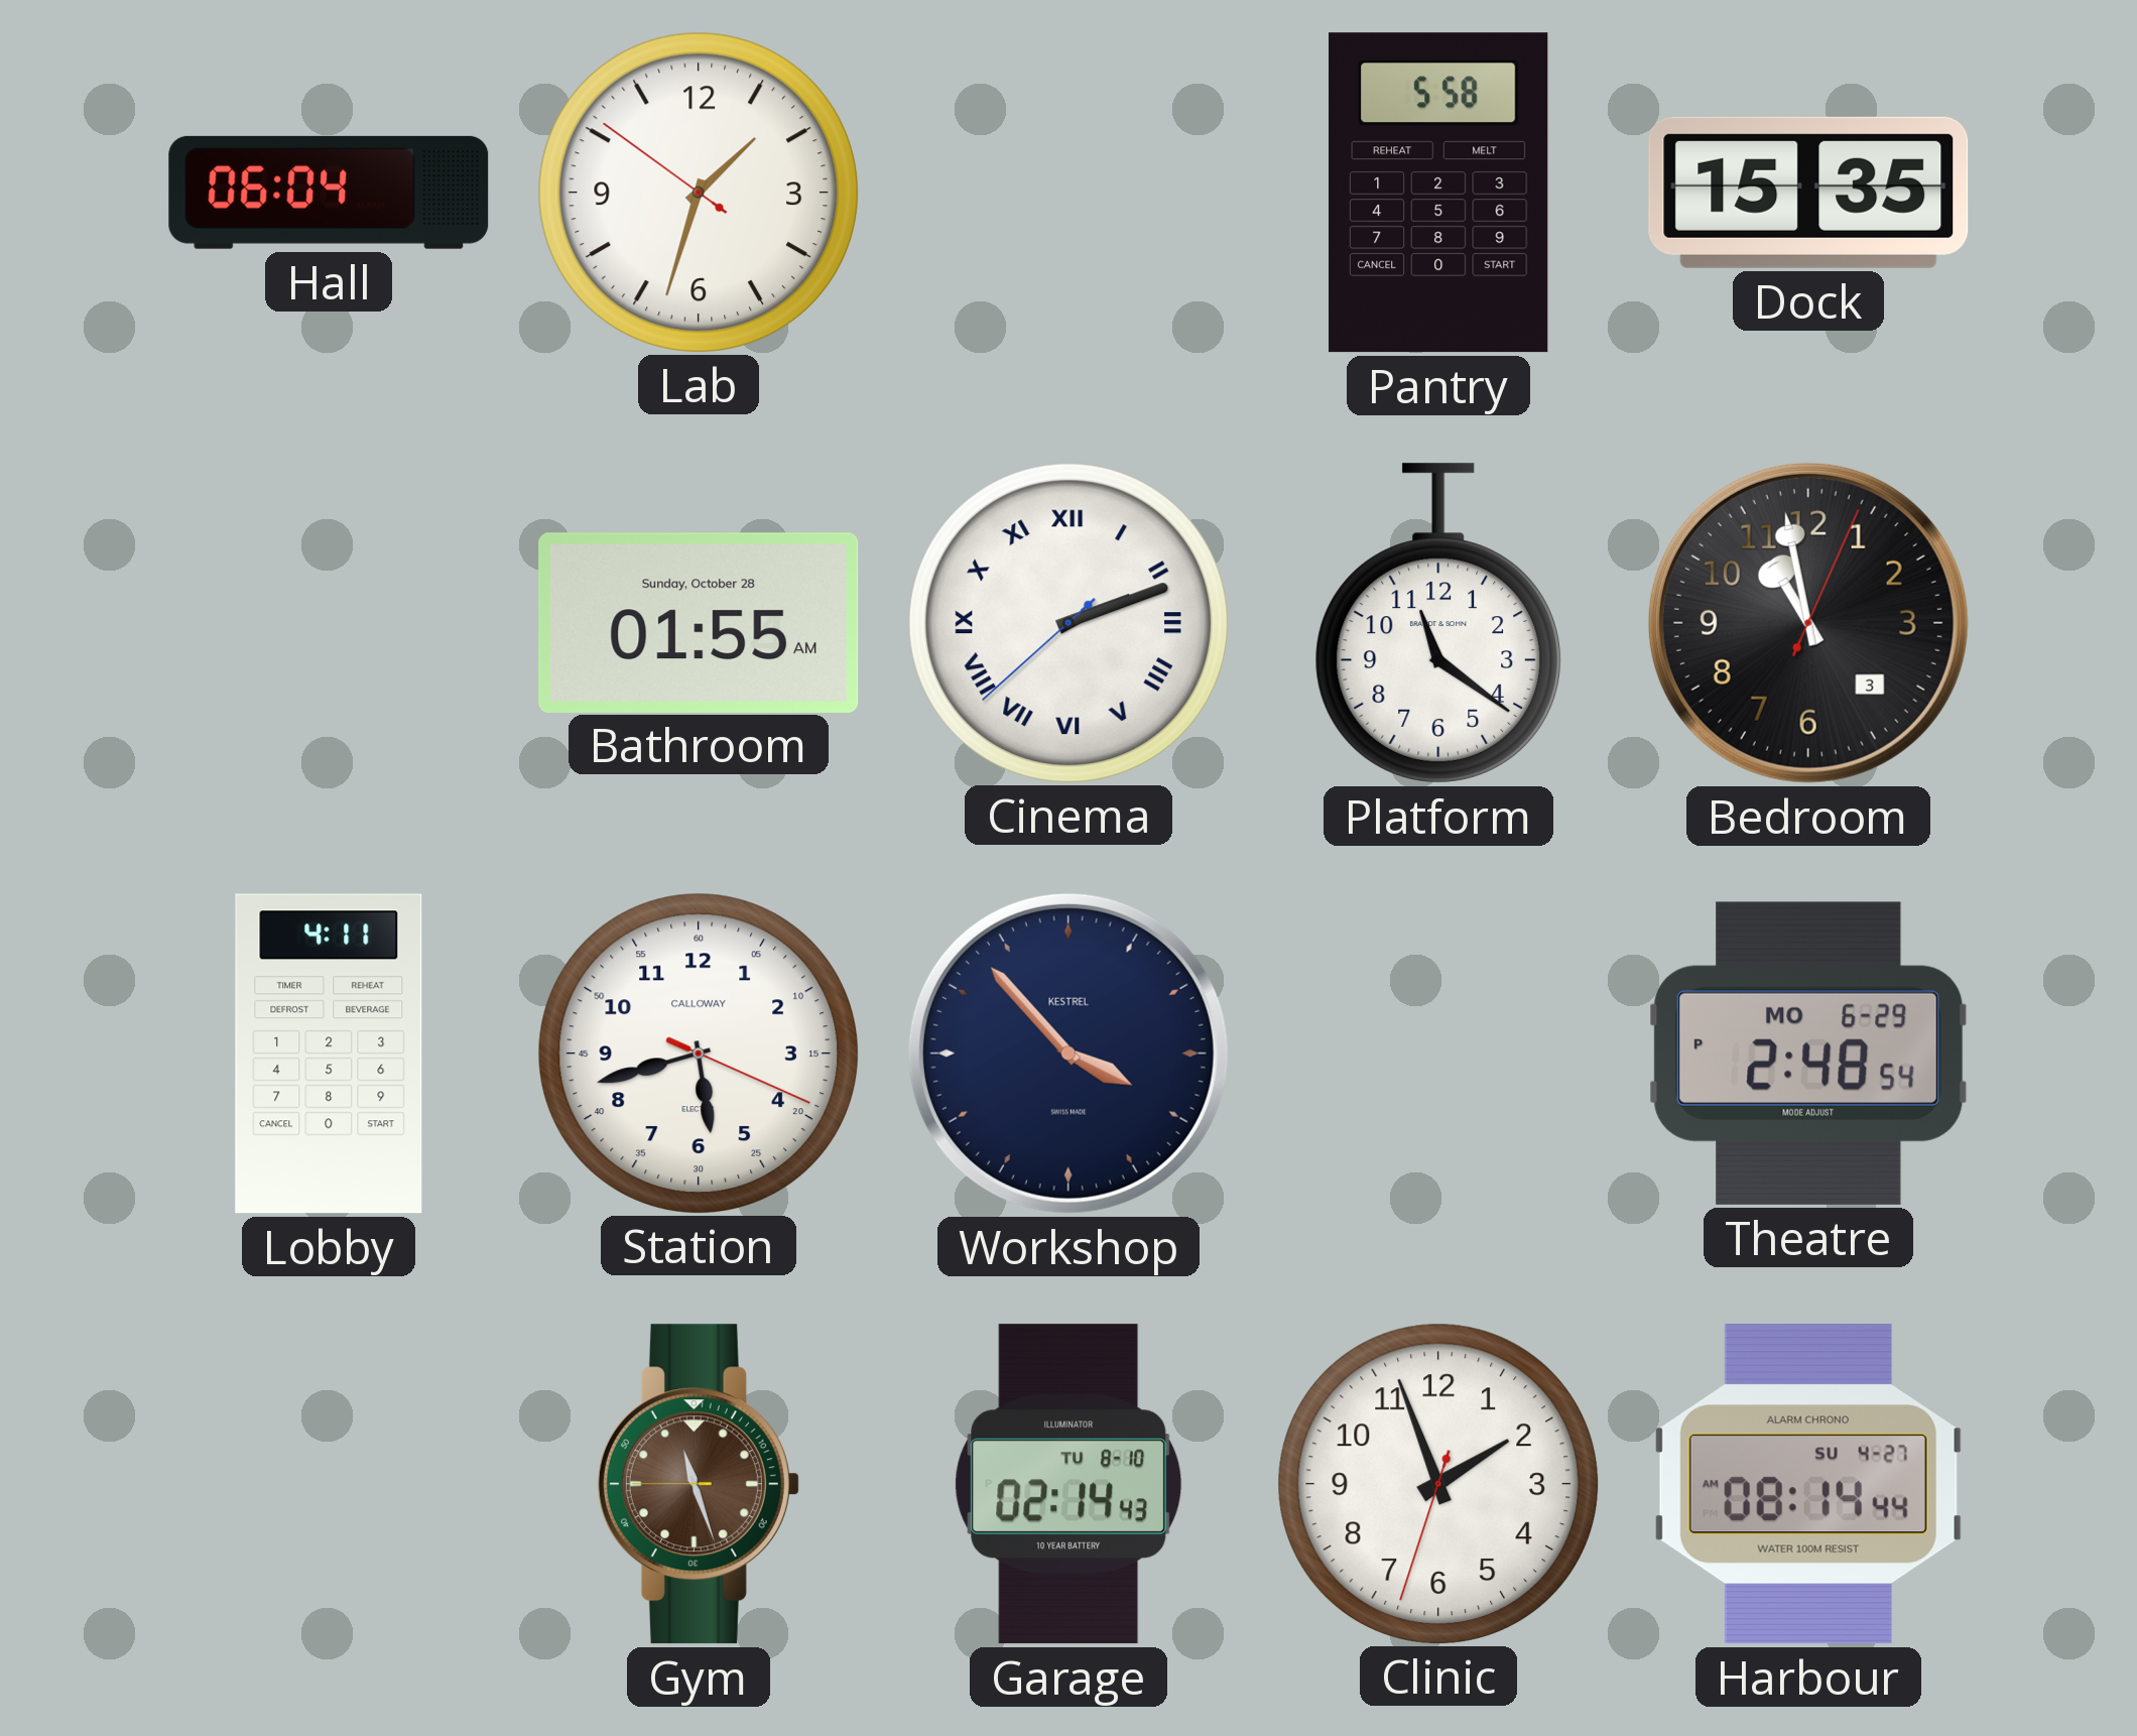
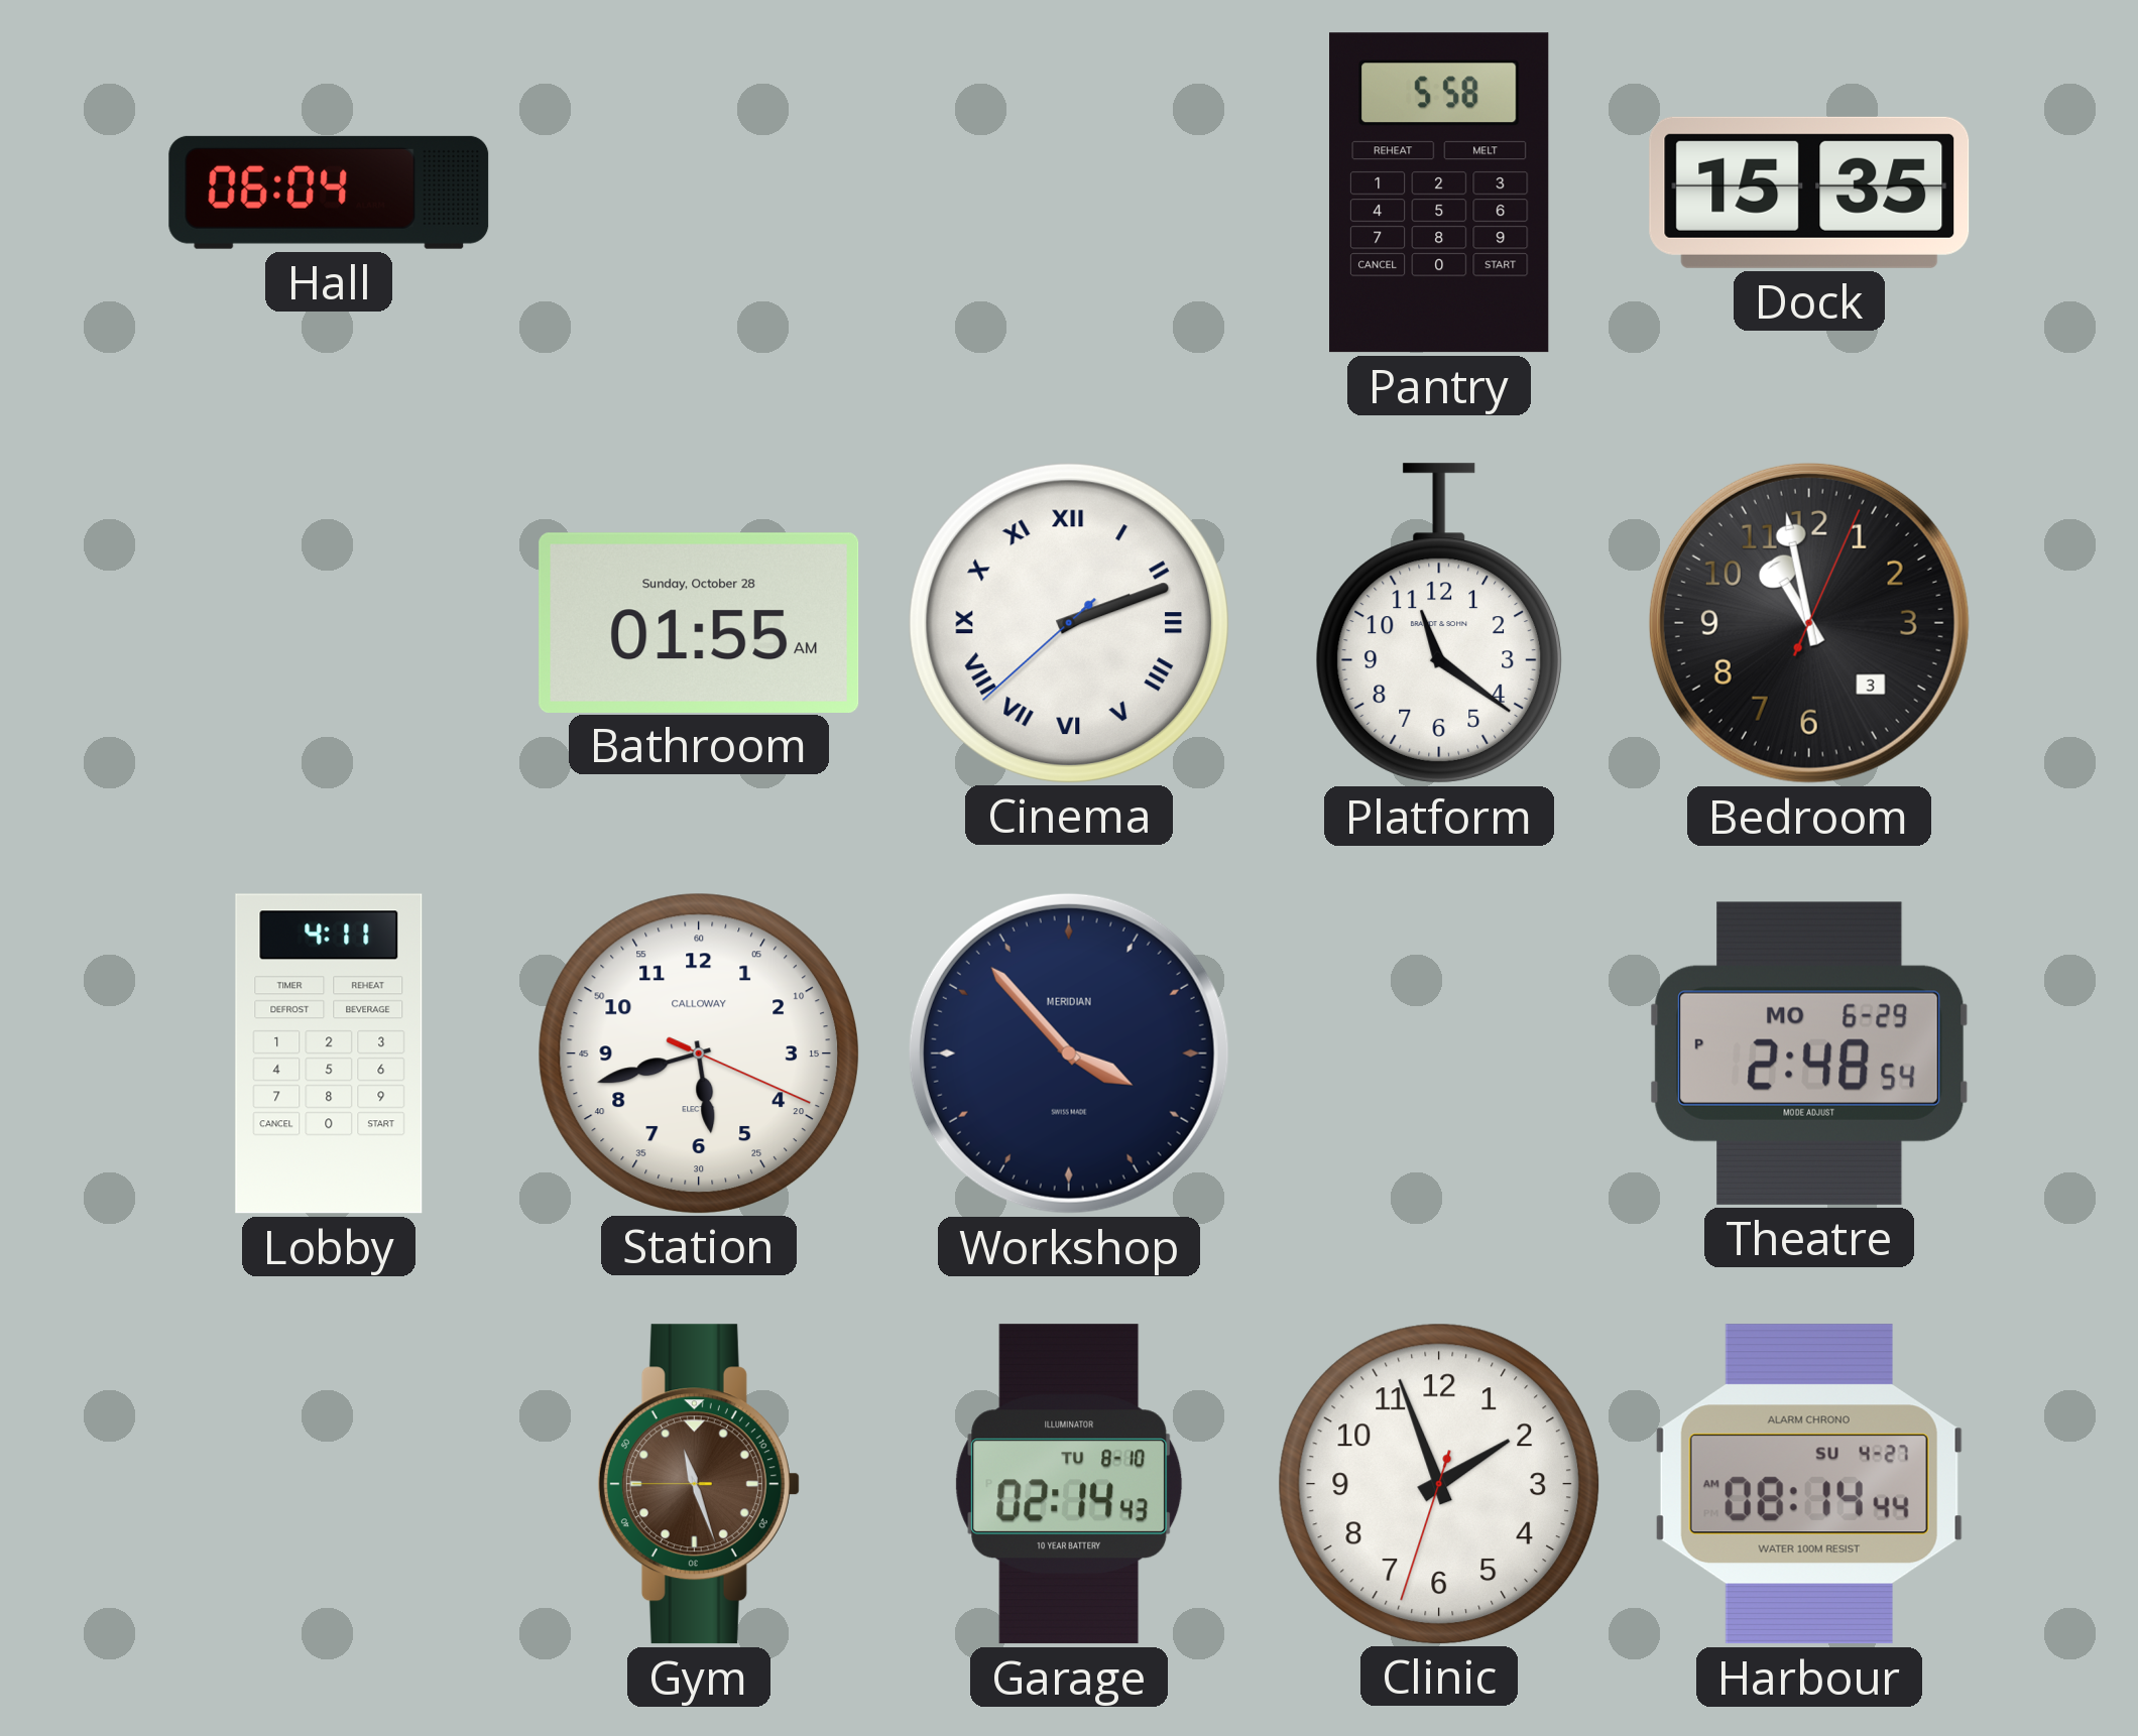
Lab: 1:32 -> none
Workshop brand: KESTREL -> MERIDIAN
